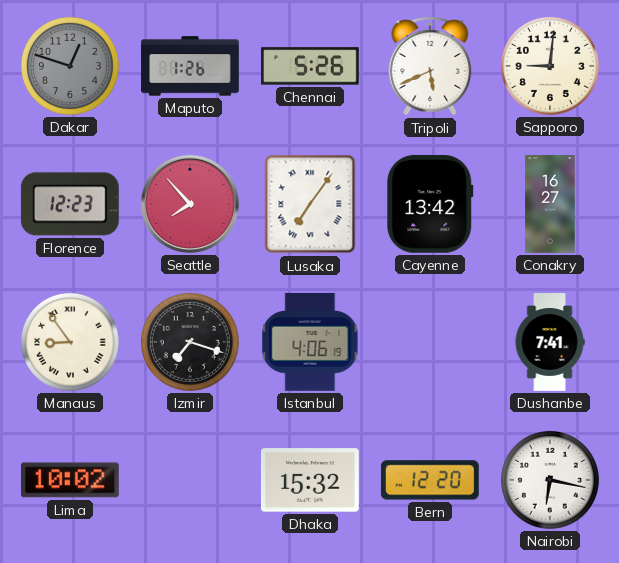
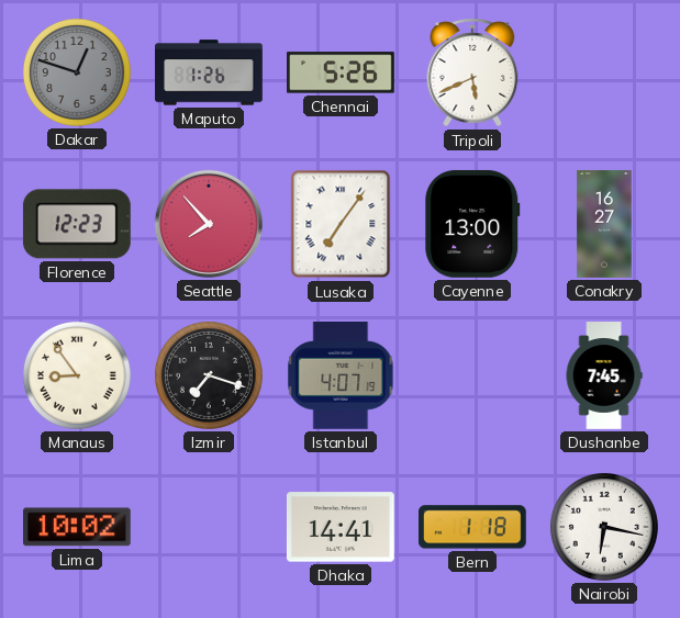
Sapporo: 9:01 -> none
Cayenne: 13:42 -> 13:00
Istanbul: 4:06 -> 4:07
Dushanbe: 7:41 -> 7:45
Dhaka: 15:32 -> 14:41
Bern: 12:20 -> 1:18
